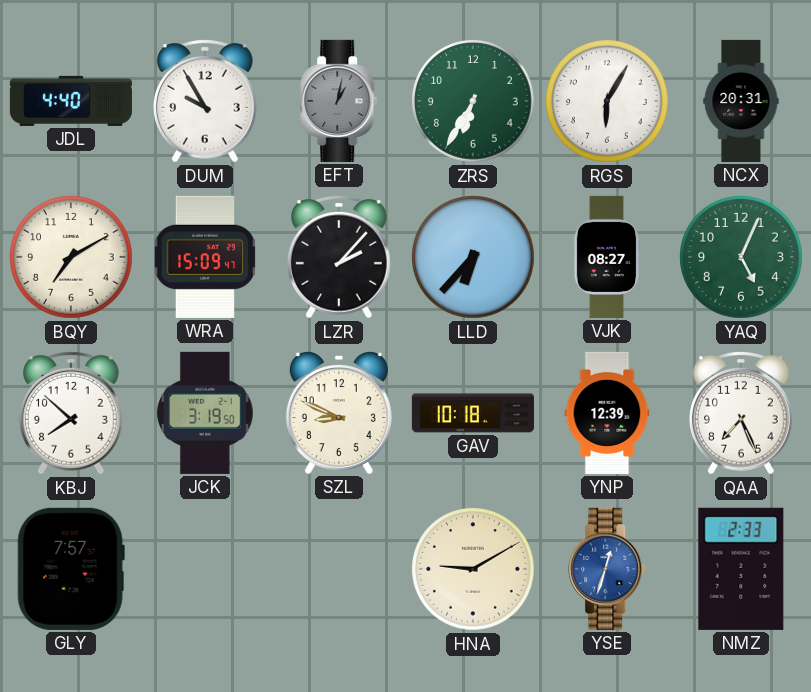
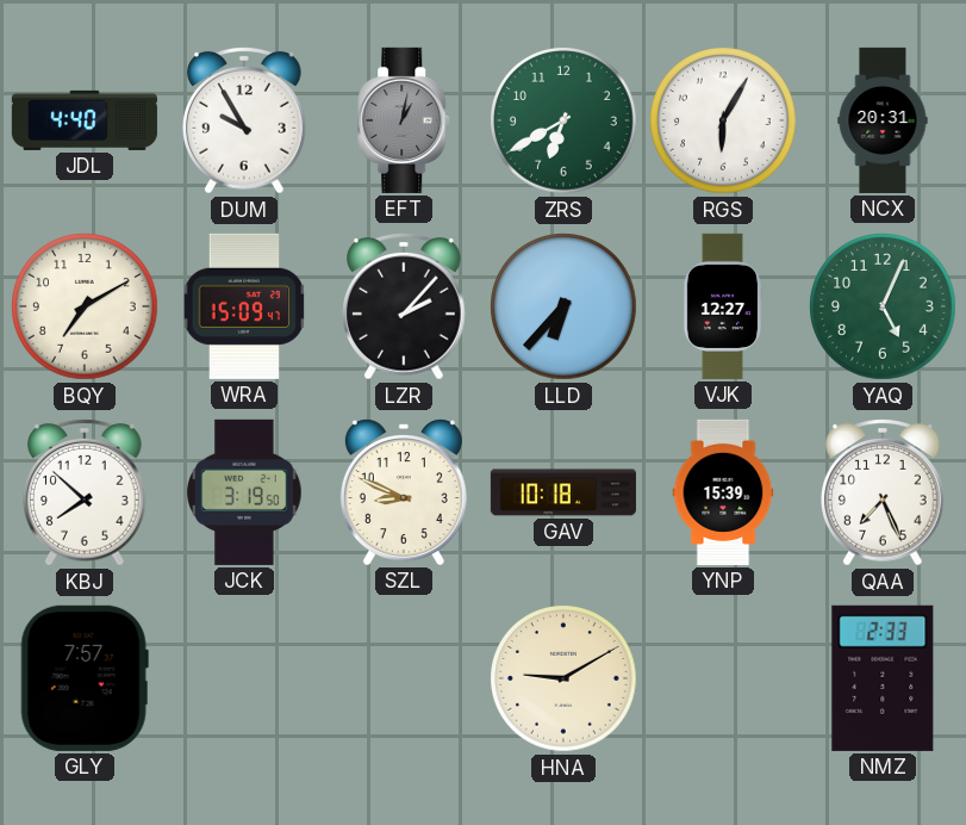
ZRS: 6:35 -> 6:40
VJK: 08:27 -> 12:27
YNP: 12:39 -> 15:39
YSE: 12:33 -> none
